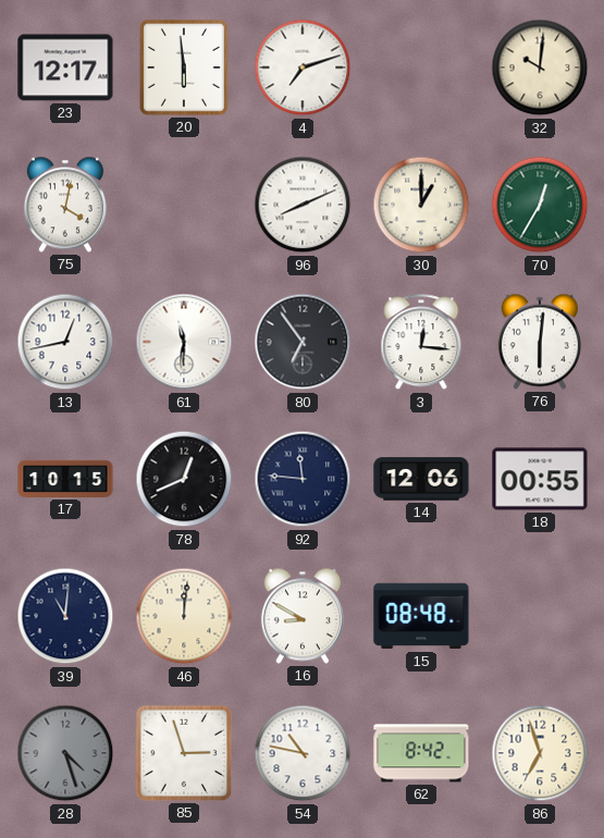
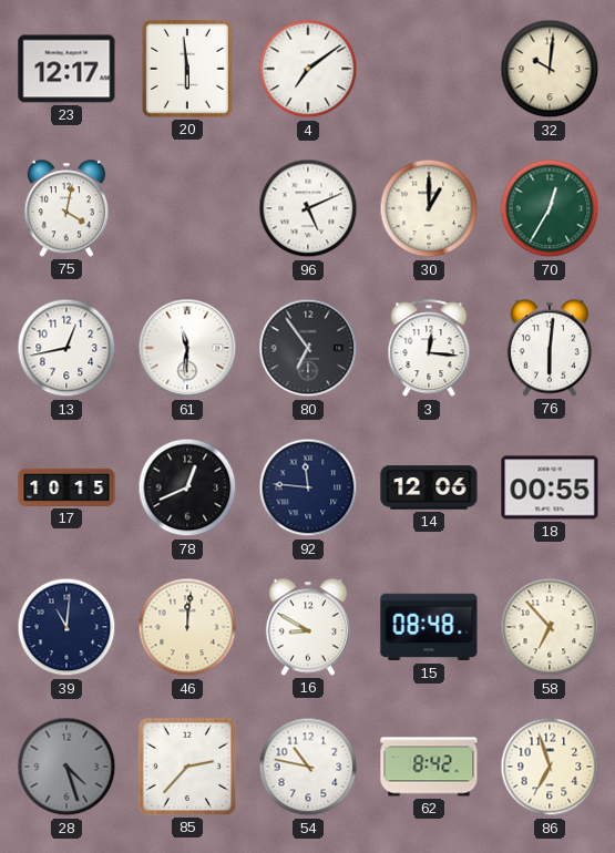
4: 7:12 -> 7:09
96: 8:11 -> 5:11
58: none -> 6:53
85: 2:57 -> 2:37
